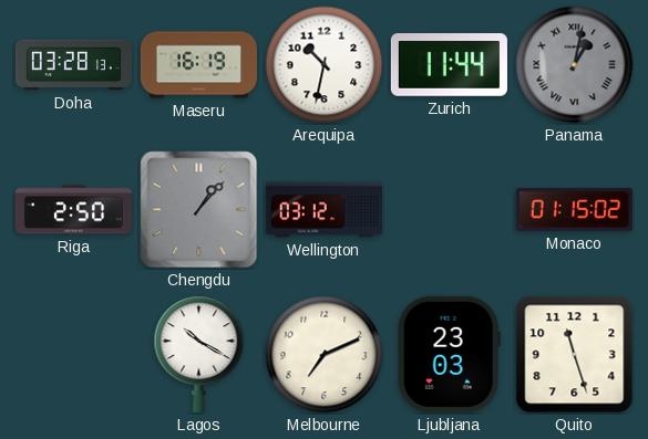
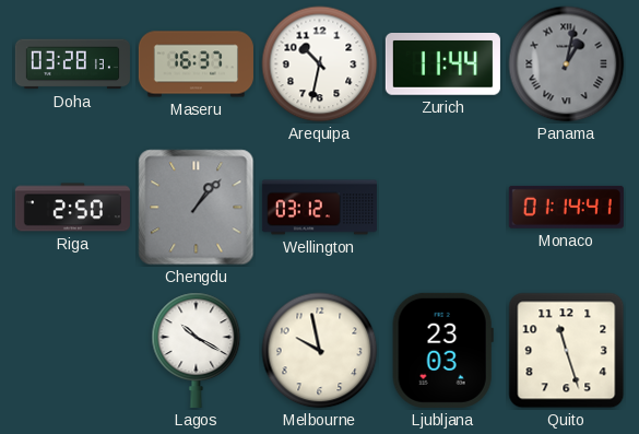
Maseru: 16:19 -> 16:37
Monaco: 01:15 -> 01:14
Melbourne: 7:11 -> 9:58
